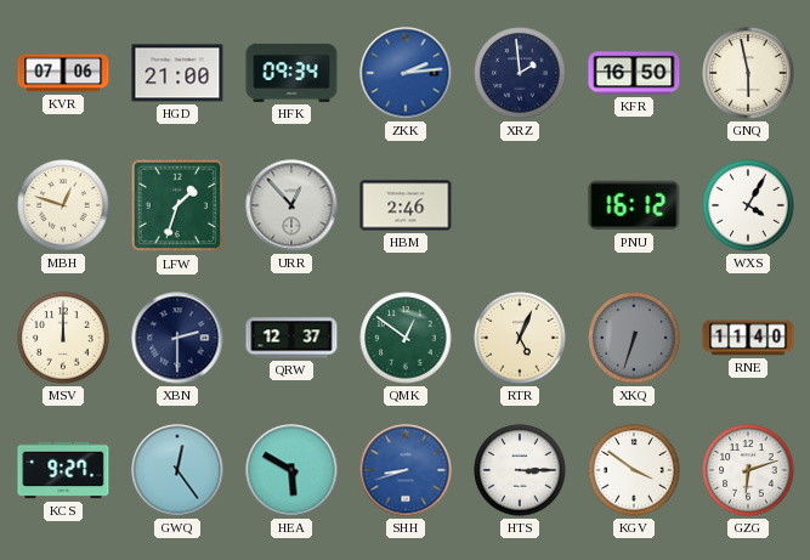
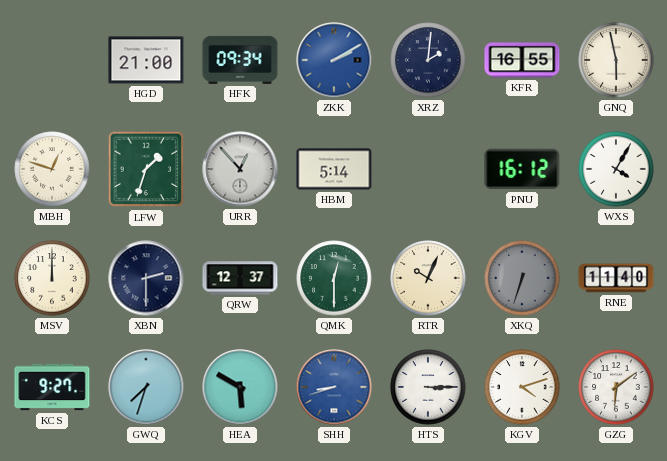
KVR: 07:06 -> none
ZKK: 2:14 -> 2:10
XRZ: 1:59 -> 2:01
KFR: 16:50 -> 16:55
HBM: 2:46 -> 5:14
QMK: 12:51 -> 12:30
RTR: 5:04 -> 10:04
GWQ: 12:24 -> 7:33
KGV: 3:51 -> 4:12
GZG: 6:12 -> 6:09
